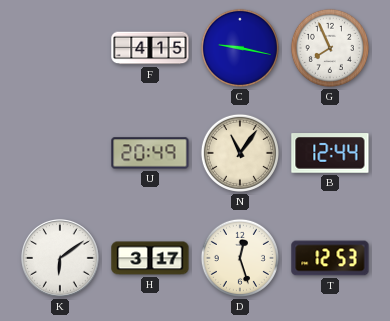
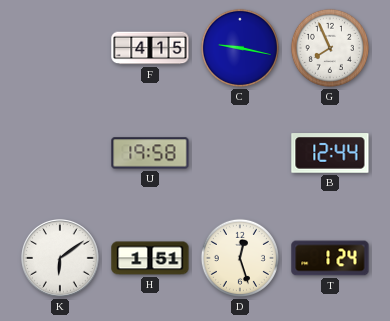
U: 20:49 -> 19:58
N: 11:06 -> none
H: 3:17 -> 1:51
T: 12:53 -> 1:24
